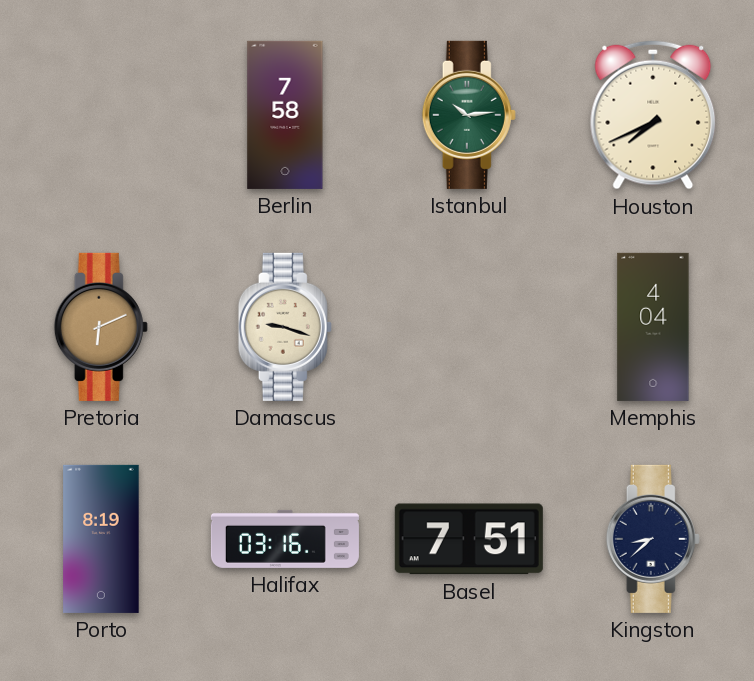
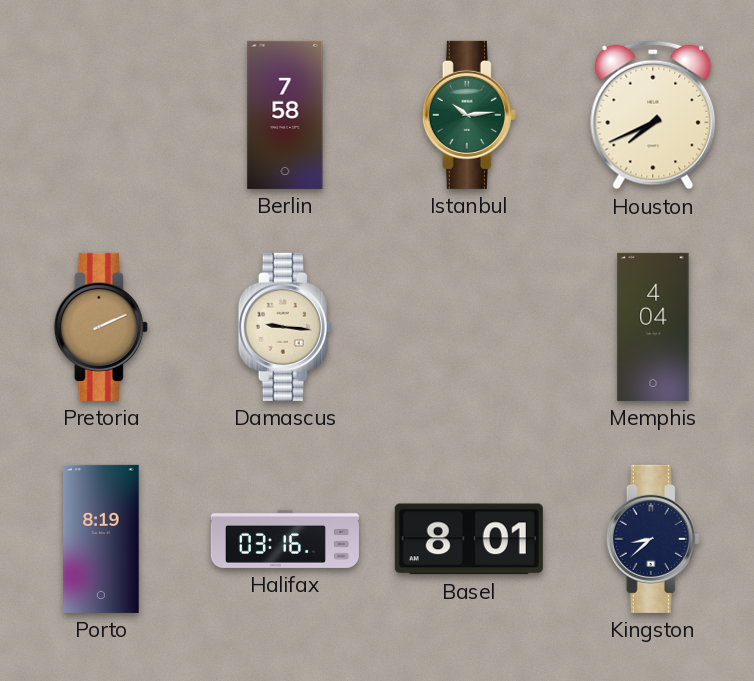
Pretoria: 6:11 -> 2:11
Damascus: 9:18 -> 9:16
Basel: 7:51 -> 8:01
